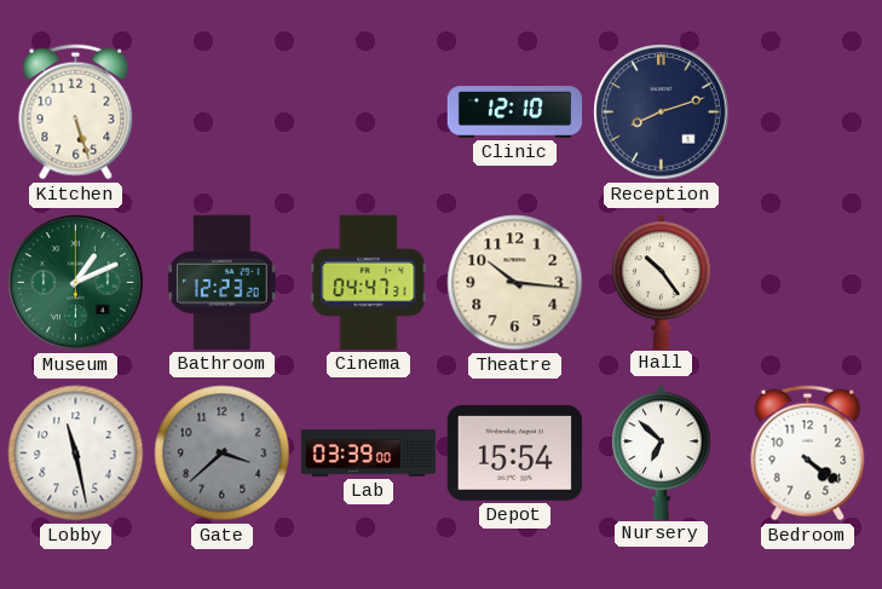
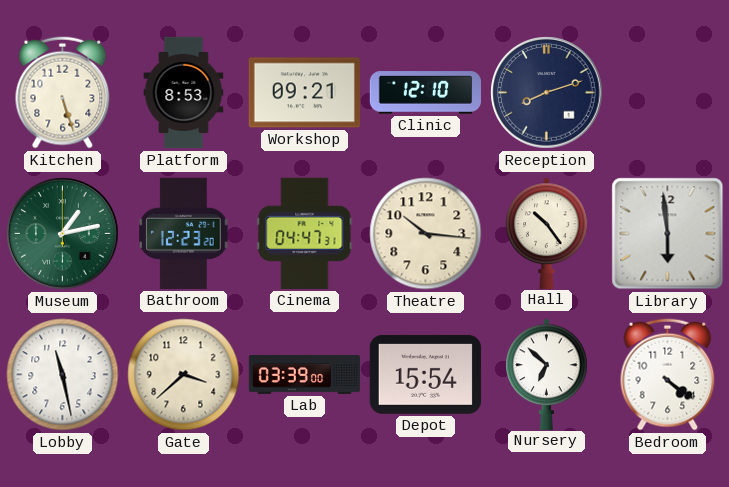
Platform: none -> 8:53
Workshop: none -> 09:21
Museum: 1:11 -> 1:13
Library: none -> 5:59
Gate dial: grey -> cream
